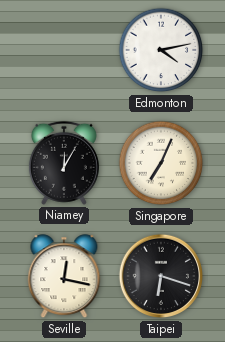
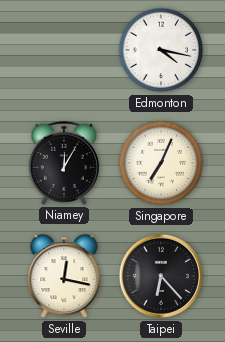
Edmonton: 4:13 -> 4:17
Taipei: 6:18 -> 6:23
